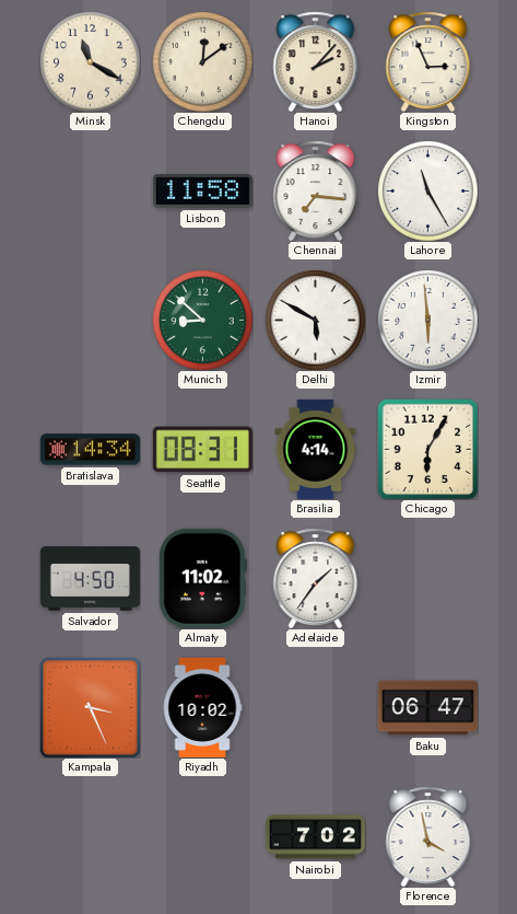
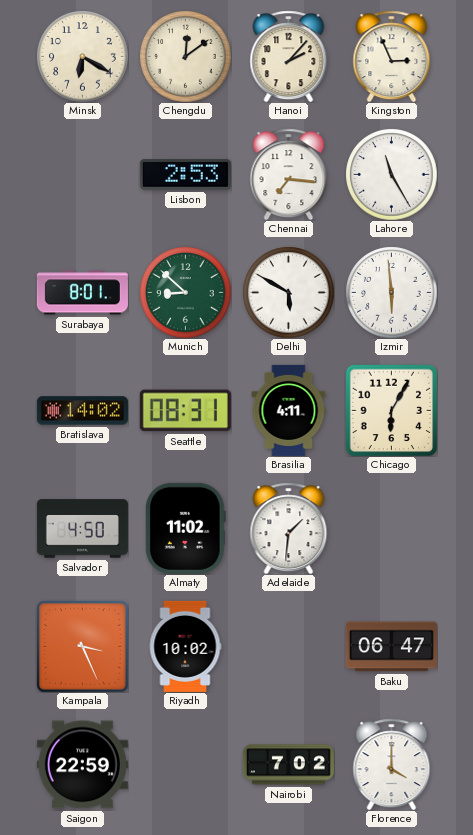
Minsk: 11:20 -> 6:20
Lisbon: 11:58 -> 2:53
Surabaya: none -> 8:01
Bratislava: 14:34 -> 14:02
Brasilia: 4:14 -> 4:11
Adelaide: 1:36 -> 1:31
Saigon: none -> 22:59
Florence: 3:58 -> 4:00
